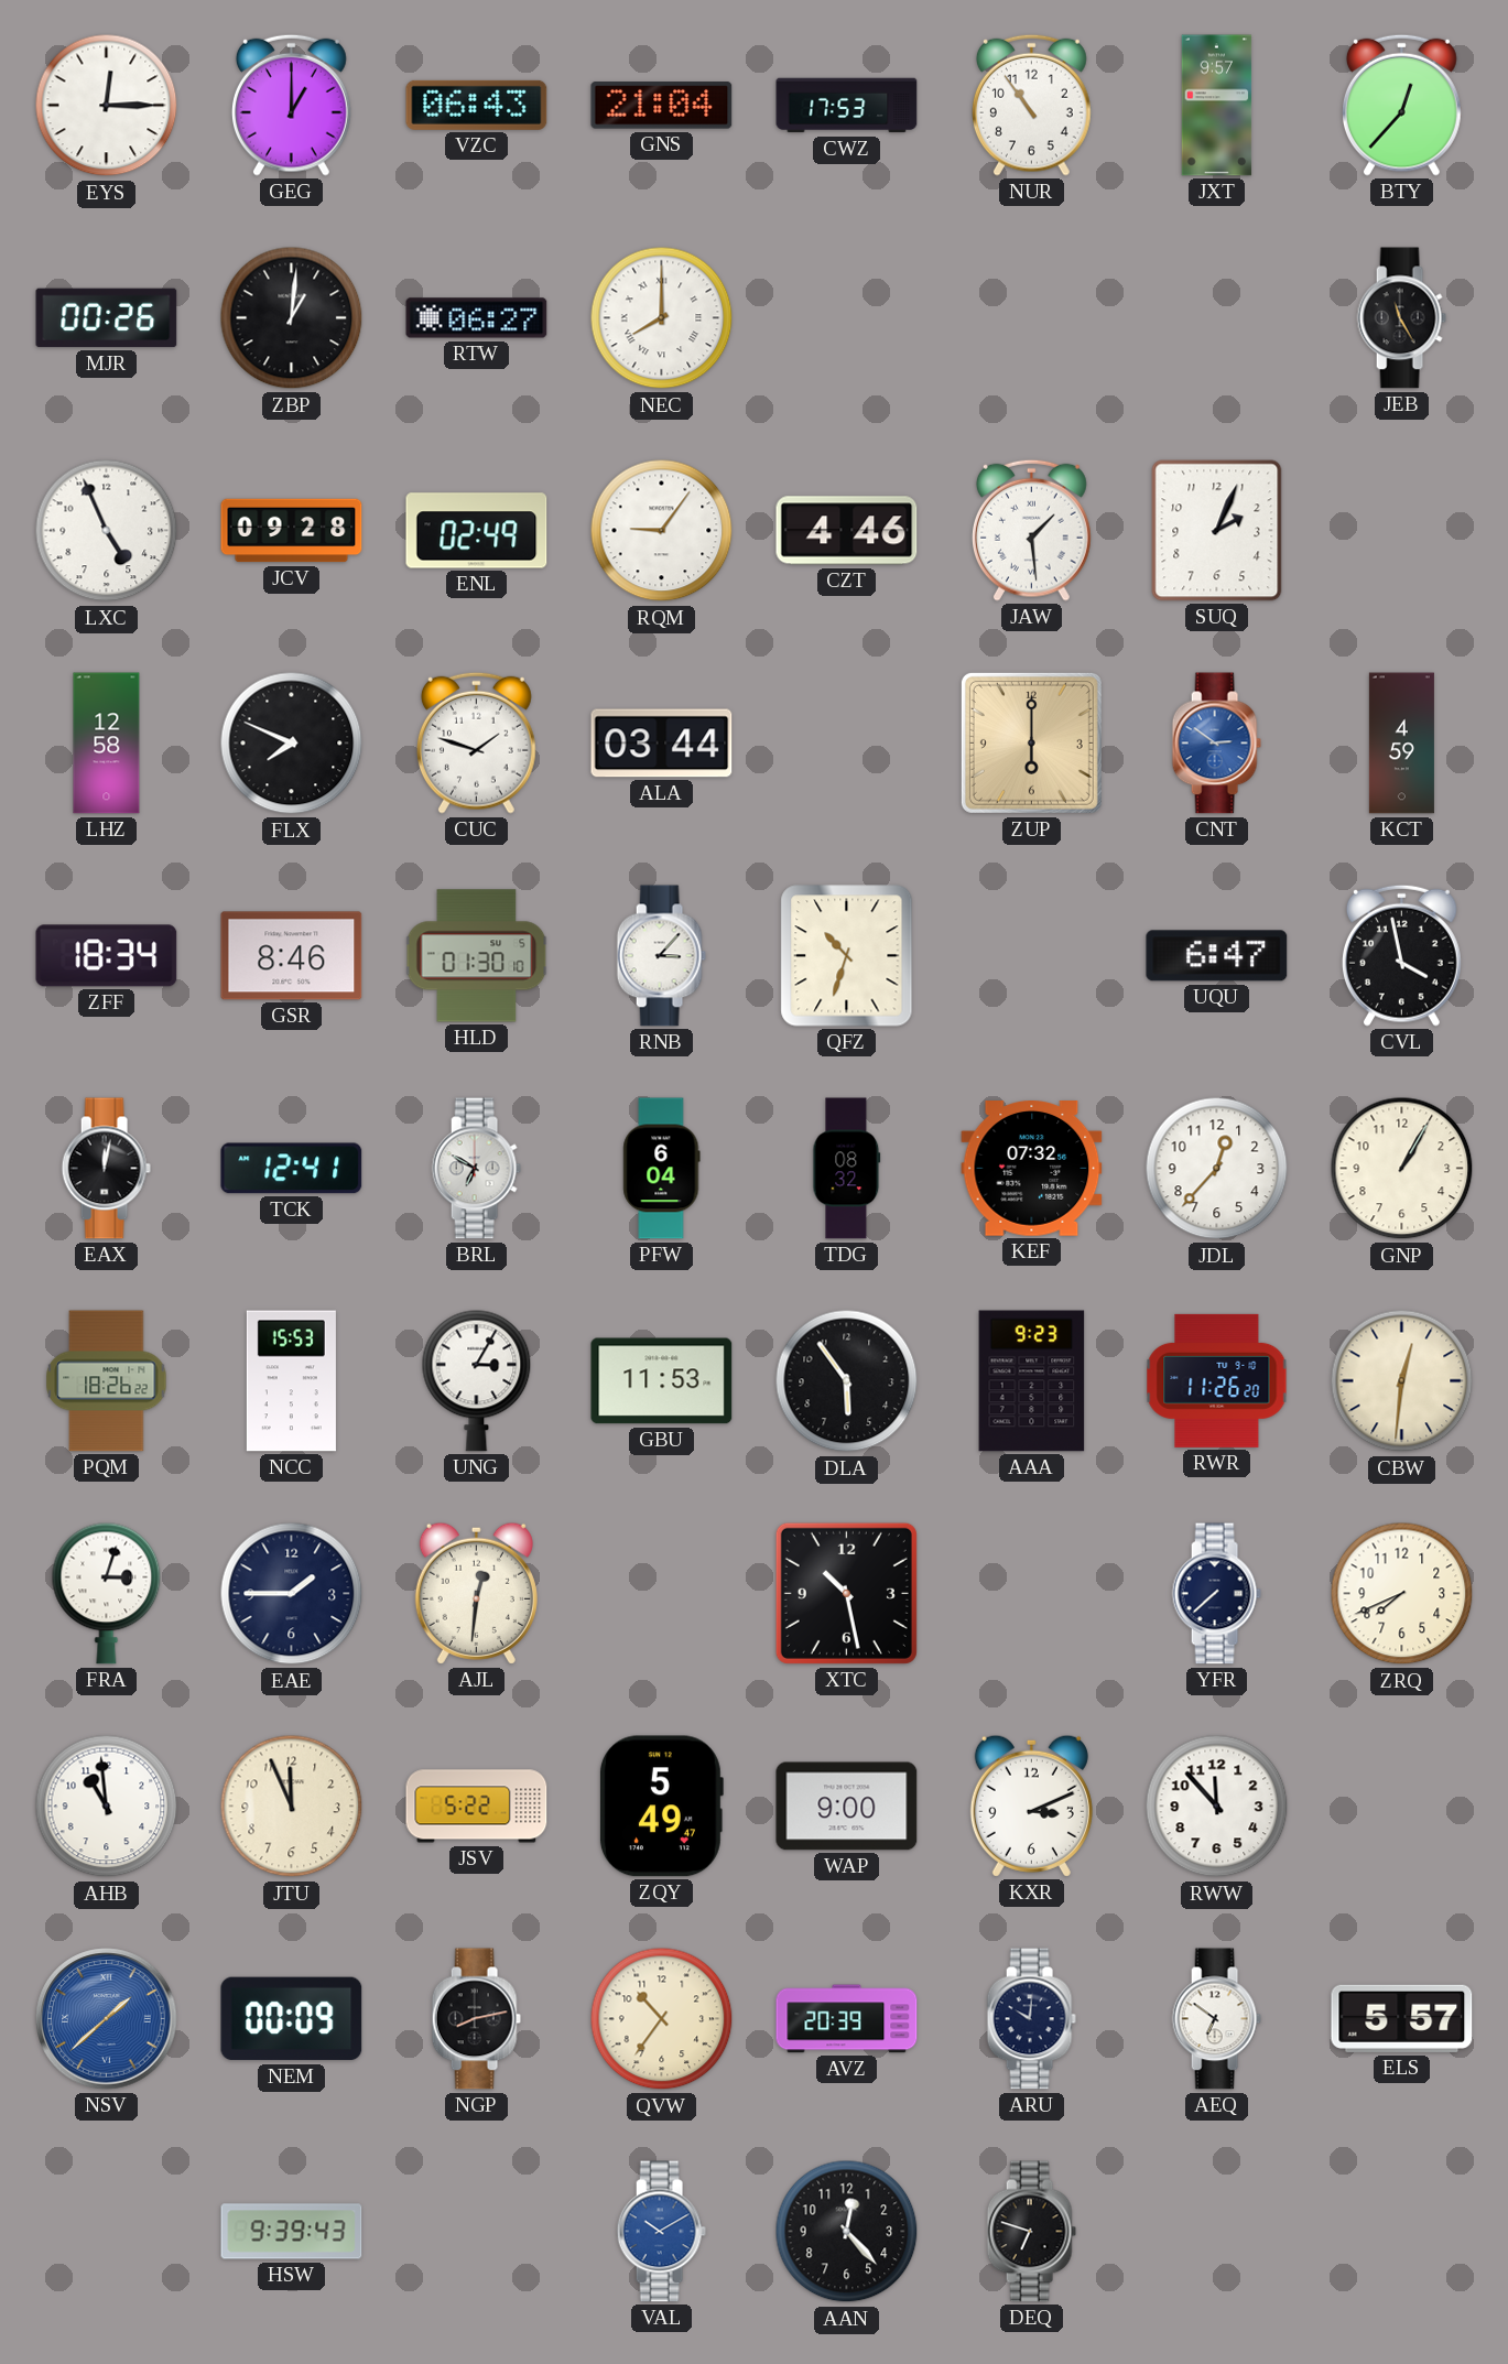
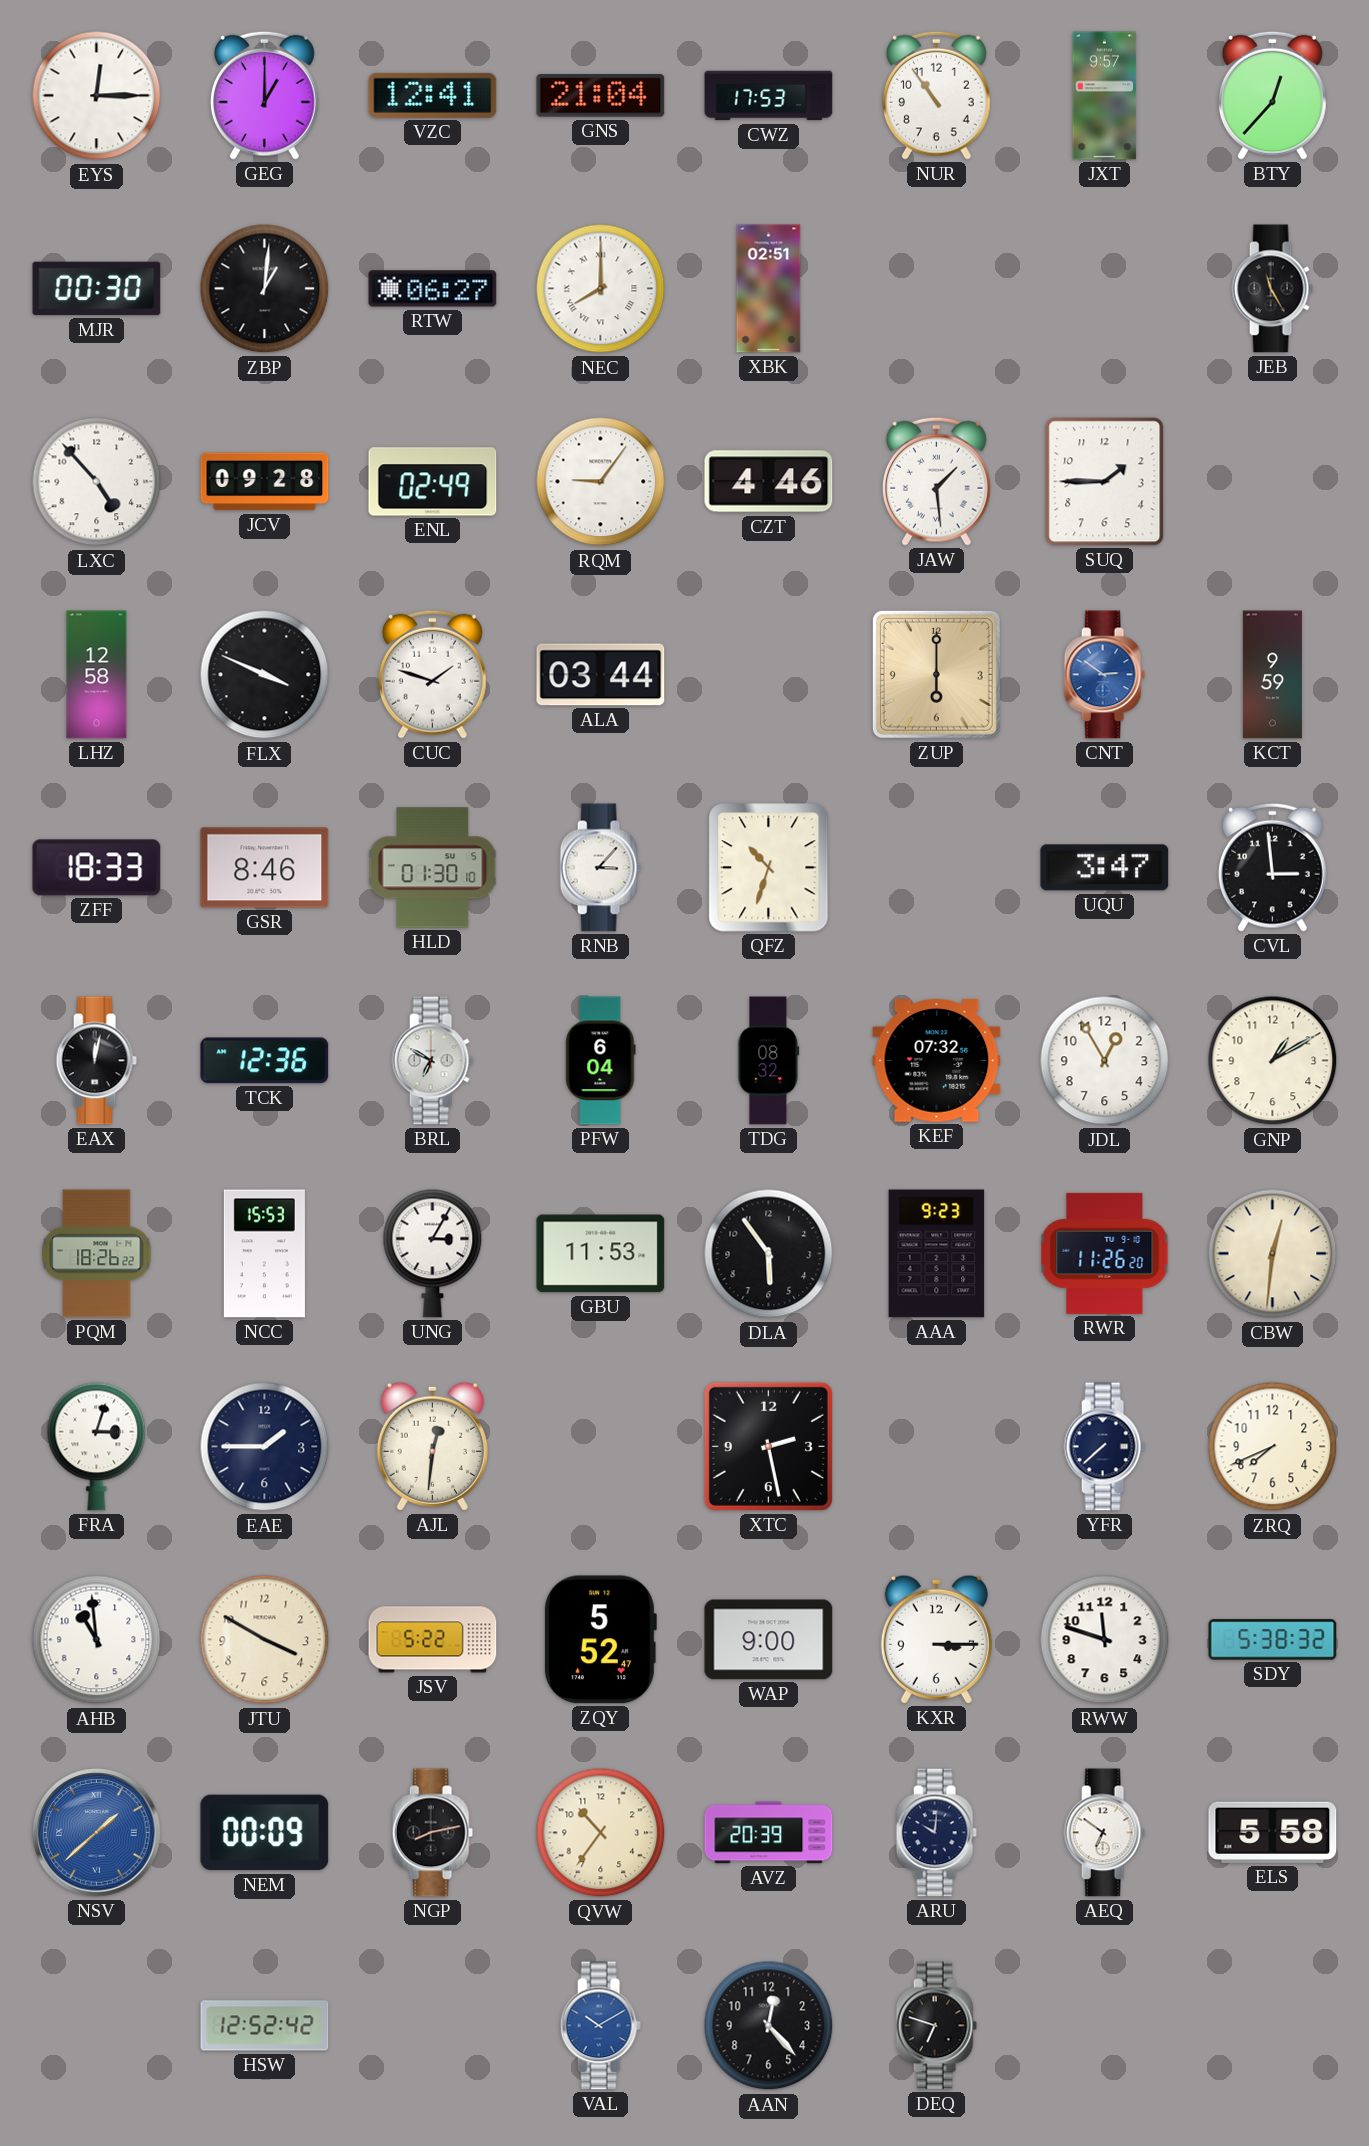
VZC: 06:43 -> 12:41
MJR: 00:26 -> 00:30
XBK: none -> 02:51
LXC: 4:56 -> 4:53
SUQ: 2:04 -> 1:45
FLX: 7:49 -> 3:49
KCT: 4:59 -> 9:59
ZFF: 18:34 -> 18:33
UQU: 6:47 -> 3:47
CVL: 3:58 -> 2:59
TCK: 12:41 -> 12:36
JDL: 12:37 -> 12:55
GNP: 1:05 -> 1:10
XTC: 10:28 -> 2:28
JTU: 11:56 -> 3:50
ZQY: 5:49 -> 5:52
KXR: 3:11 -> 3:15
RWW: 11:53 -> 11:48
SDY: none -> 5:38
ELS: 5:57 -> 5:58
HSW: 9:39 -> 12:52
